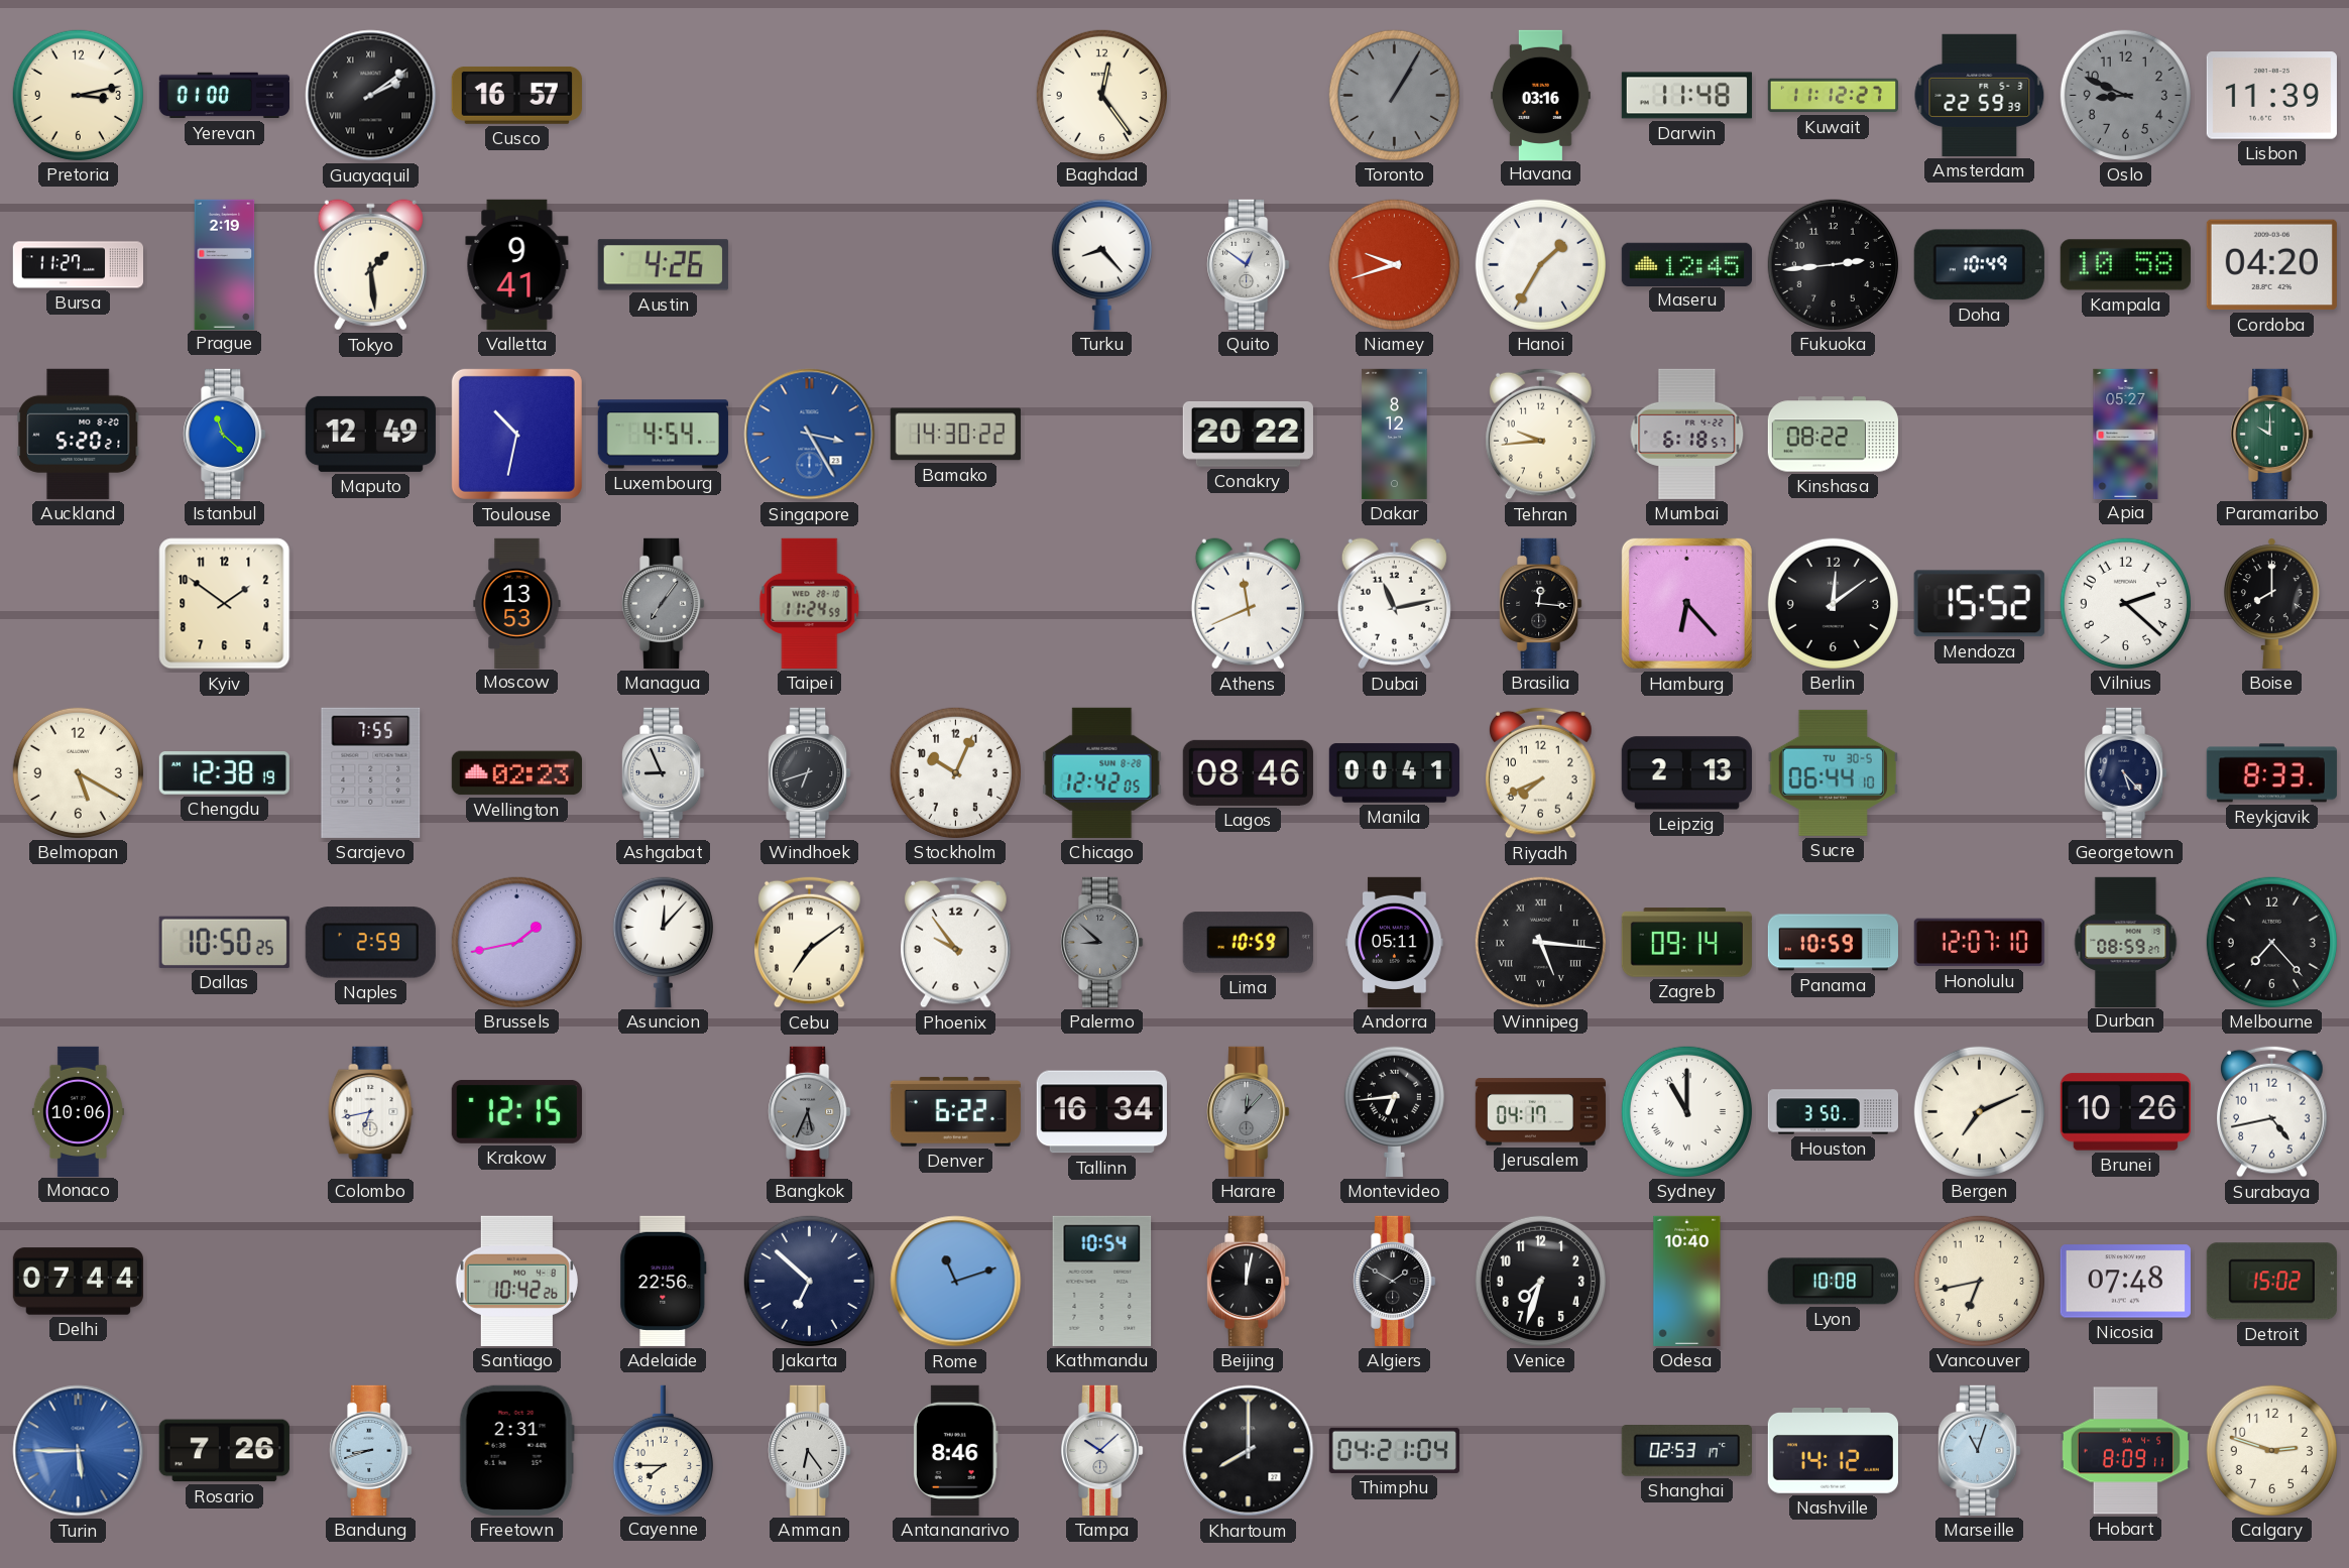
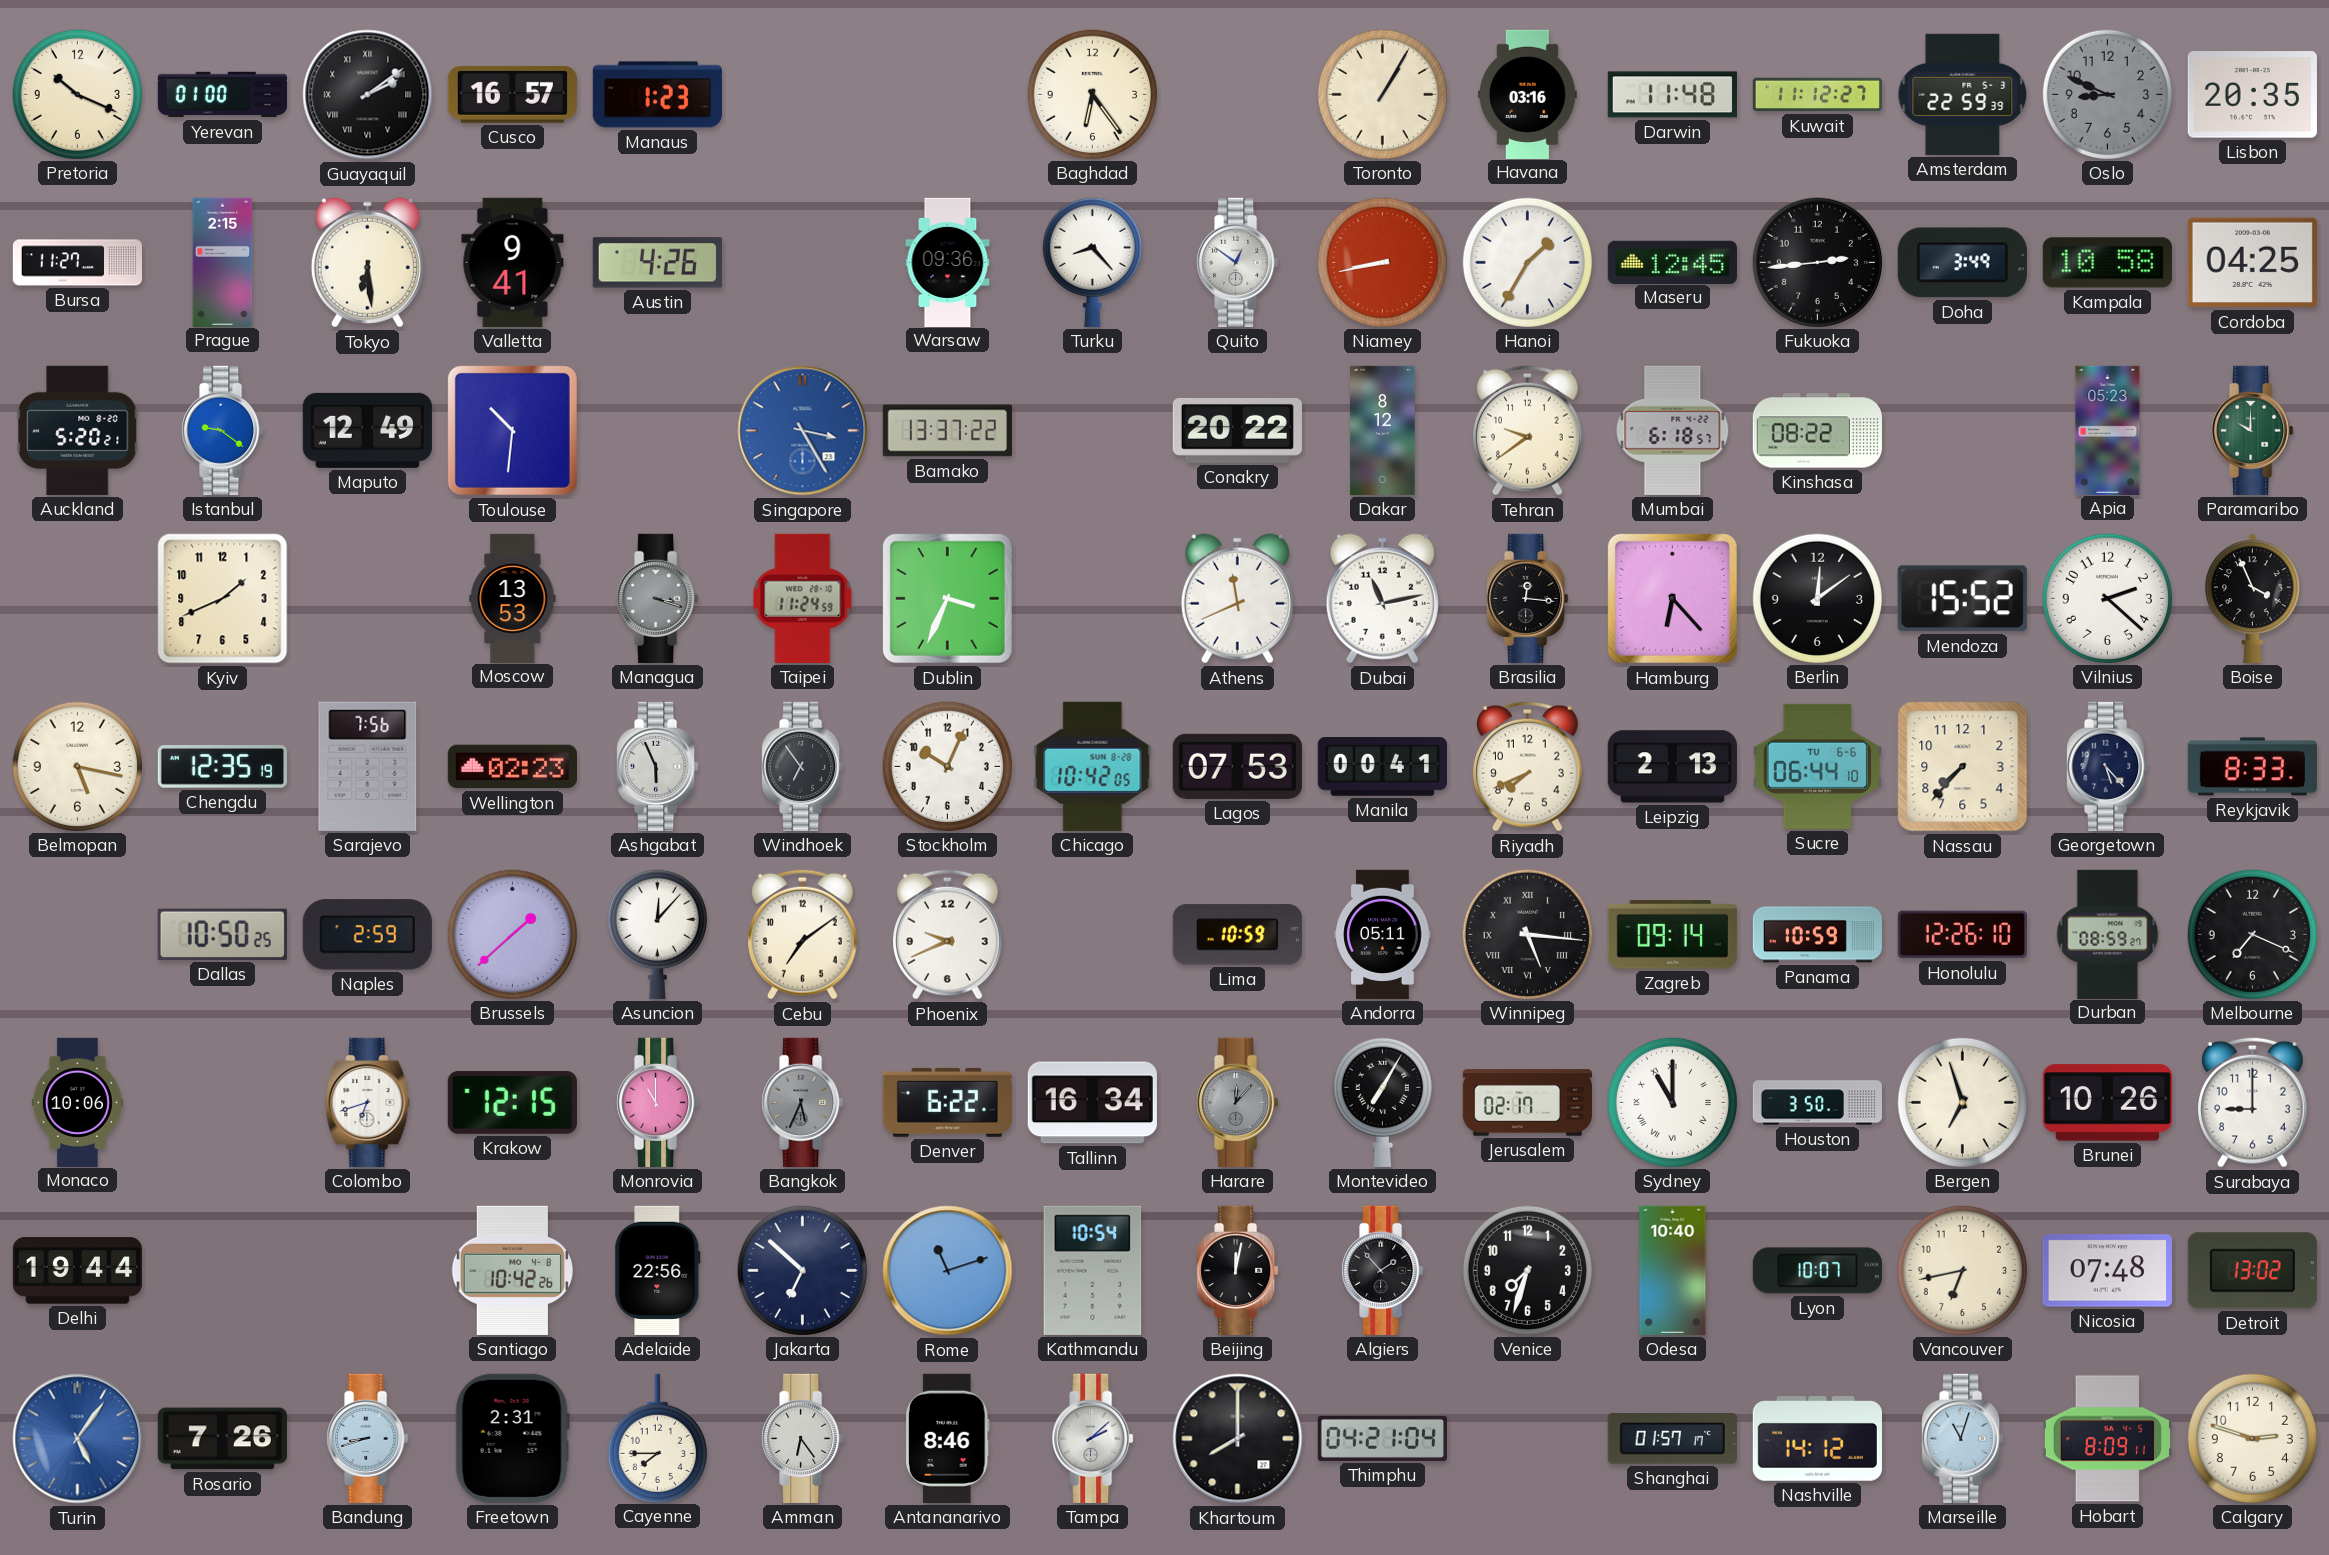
Pretoria: 3:13 -> 10:19
Manaus: none -> 1:23
Baghdad: 12:24 -> 6:24
Toronto dial: grey -> cream
Lisbon: 11:39 -> 20:35
Prague: 2:19 -> 2:15
Tokyo: 1:29 -> 6:29
Warsaw: none -> 09:36
Niamey: 9:42 -> 8:43
Doha: 10:49 -> 3:49
Cordoba: 04:20 -> 04:25
Istanbul: 11:22 -> 9:21
Toulouse: 10:32 -> 10:31
Luxembourg: 4:54 -> none
Bamako: 14:30 -> 13:37
Tehran: 9:44 -> 9:39
Apia: 05:27 -> 05:23
Kyiv: 1:51 -> 1:41
Managua: 7:06 -> 3:18
Dublin: none -> 3:34
Boise: 8:00 -> 3:56
Belmopan: 5:20 -> 5:17
Chengdu: 12:38 -> 12:35
Sarajevo: 7:55 -> 7:56
Ashgabat: 8:56 -> 5:56
Windhoek: 6:42 -> 6:54
Chicago: 12:42 -> 10:42
Lagos: 08:46 -> 07:53
Sucre date: TU 30-5 -> TU 6-6
Nassau: none -> 7:37
Brussels: 1:43 -> 1:38
Phoenix: 9:54 -> 9:41
Palermo: 8:52 -> none
Honolulu: 12:07 -> 12:26
Melbourne: 7:23 -> 7:19
Colombo: 6:43 -> 6:42
Monrovia: none -> 11:00
Montevideo: 6:44 -> 7:05
Jerusalem: 04:17 -> 02:17
Bergen: 7:11 -> 6:57
Surabaya: 4:43 -> 9:00
Delhi: 07:44 -> 19:44
Algiers: 1:50 -> 1:53
Lyon: 10:08 -> 10:07
Detroit: 15:02 -> 13:02
Turin: 5:45 -> 5:06
Tampa: 10:08 -> 2:08
Shanghai: 02:53 -> 01:57
